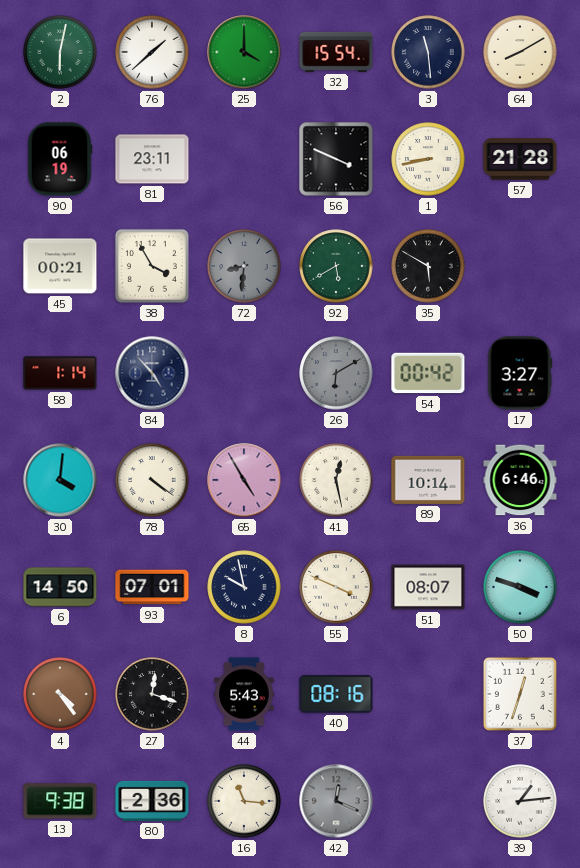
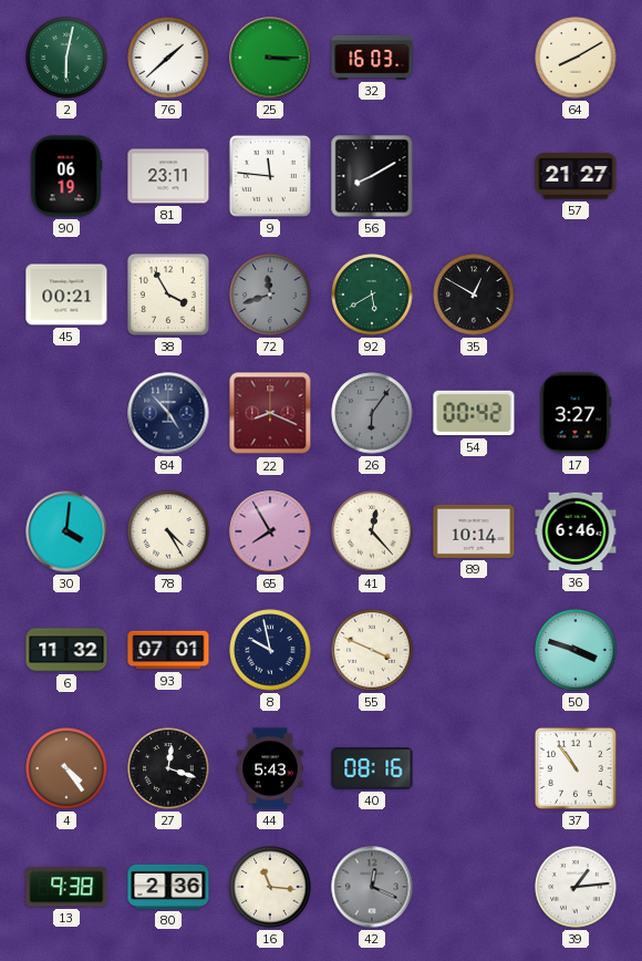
25: 4:00 -> 3:15
32: 15:54 -> 16:03
3: 11:29 -> none
9: none -> 11:46
56: 3:49 -> 8:10
1: 8:43 -> none
57: 21:28 -> 21:27
72: 8:31 -> 11:42
35: 5:50 -> 12:50
58: 1:14 -> none
22: none -> 8:19
26: 6:10 -> 6:06
78: 4:21 -> 4:25
65: 4:55 -> 7:55
41: 12:28 -> 12:23
6: 14:50 -> 11:32
51: 08:07 -> none
37: 12:33 -> 10:54
